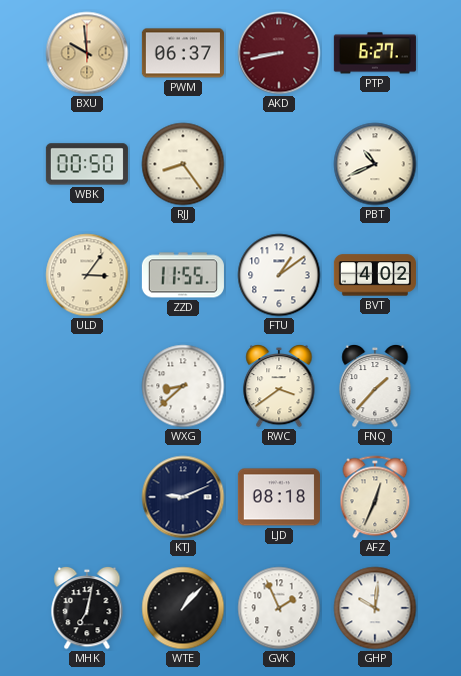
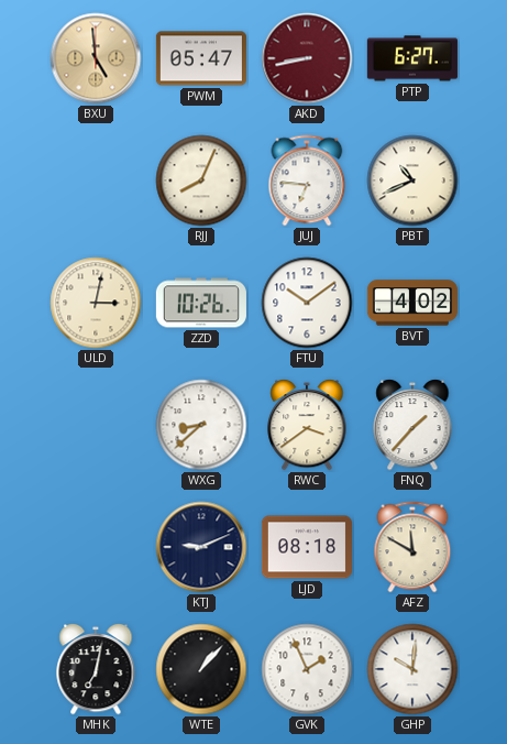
BXU: 9:59 -> 4:59
PWM: 06:37 -> 05:47
WBK: 00:50 -> none
RJJ: 8:24 -> 8:04
JUJ: none -> 6:46
ULD: 3:06 -> 3:02
ZZD: 11:55 -> 10:26
FTU: 1:09 -> 10:09
AFZ: 12:34 -> 11:50
